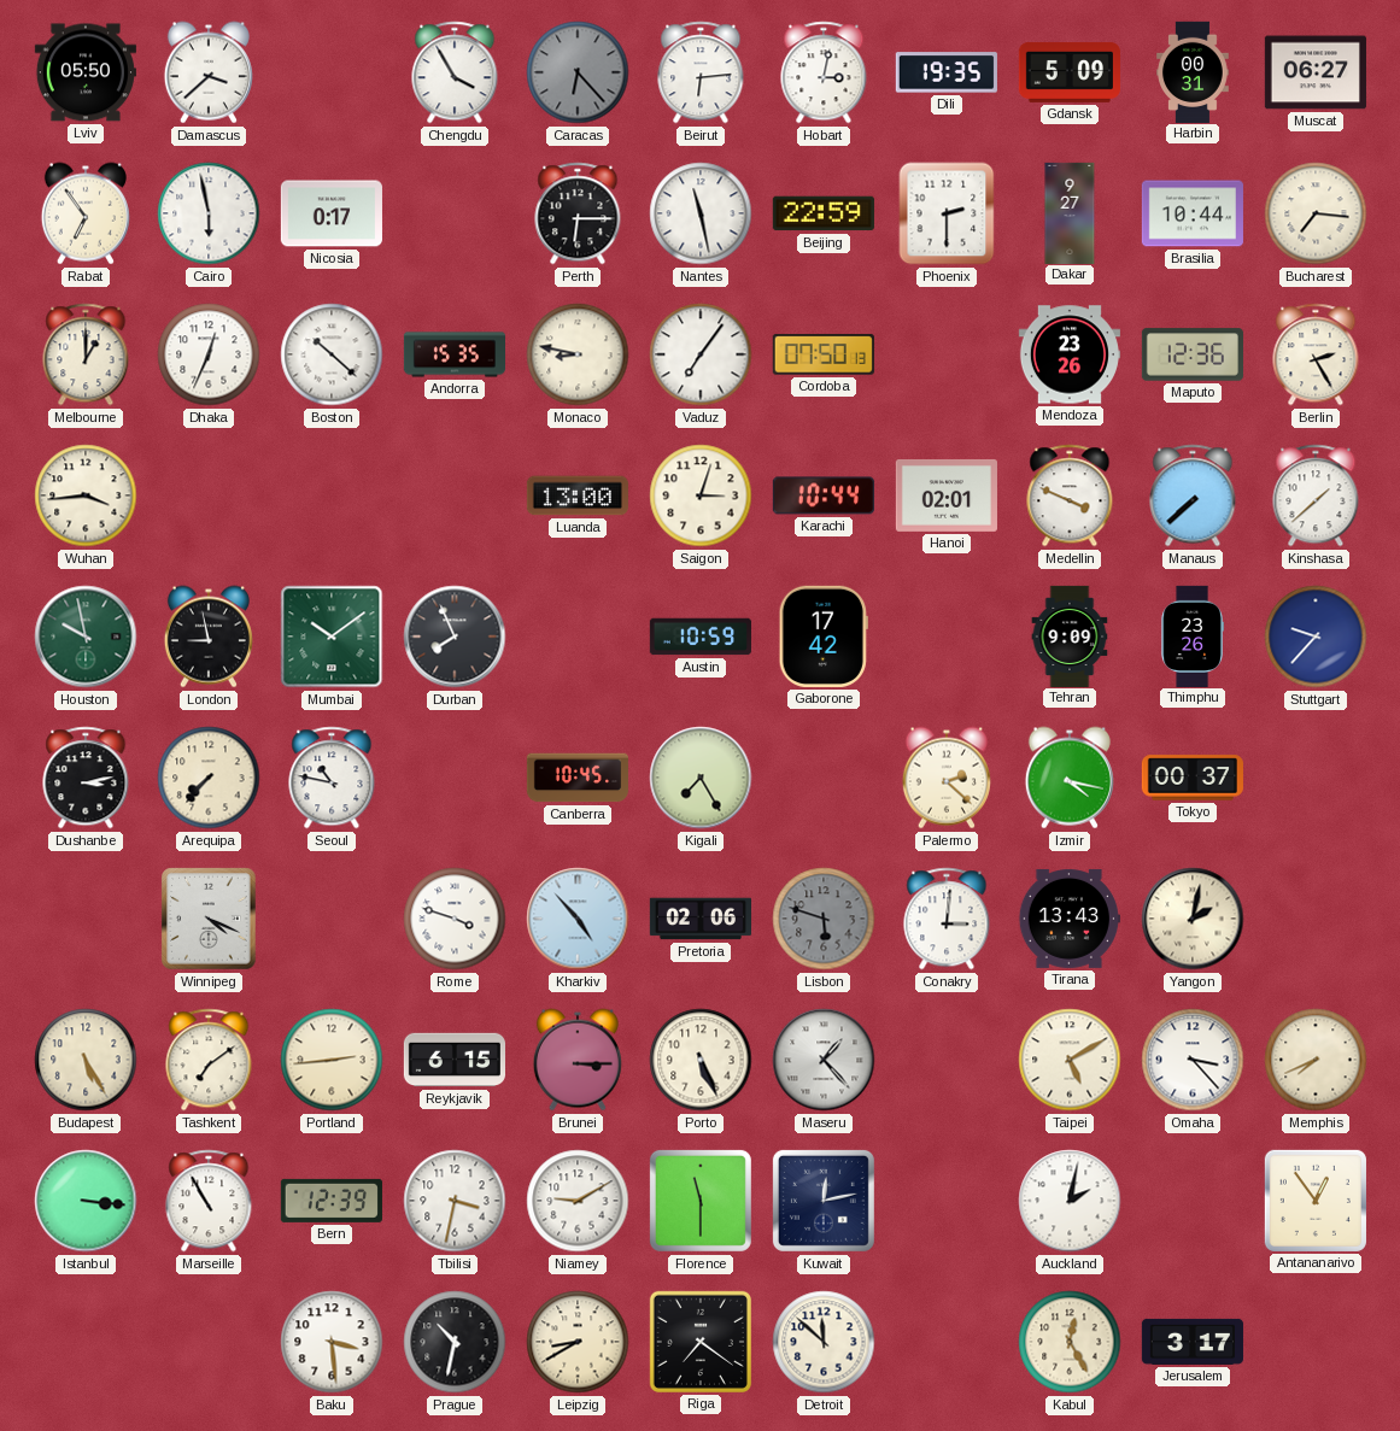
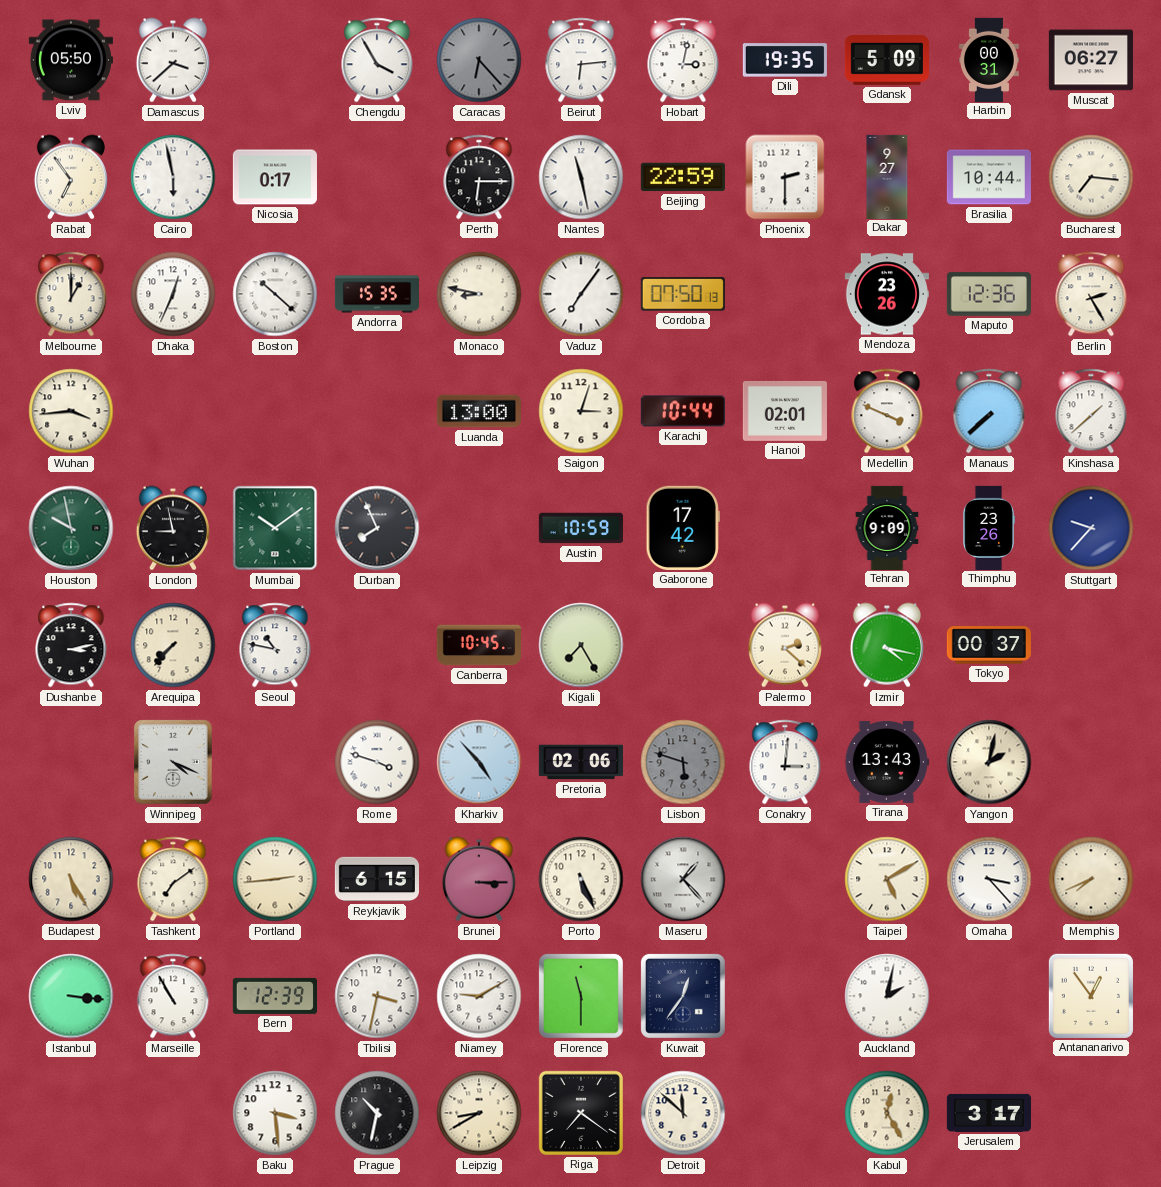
Kuwait: 12:13 -> 12:36
